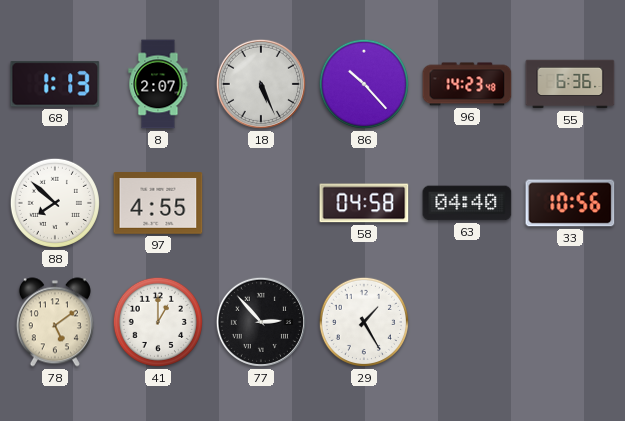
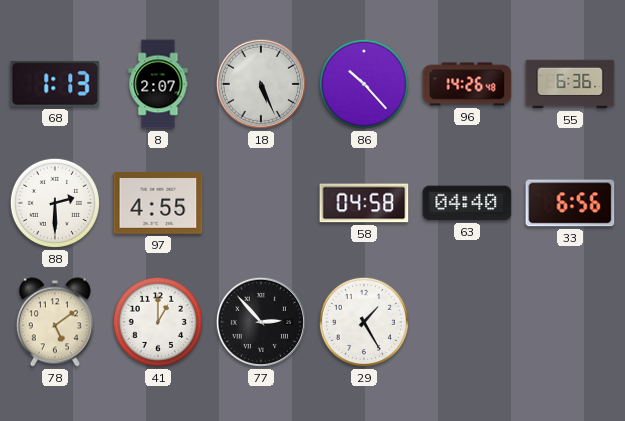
96: 14:23 -> 14:26
88: 7:52 -> 2:30
33: 10:56 -> 6:56
